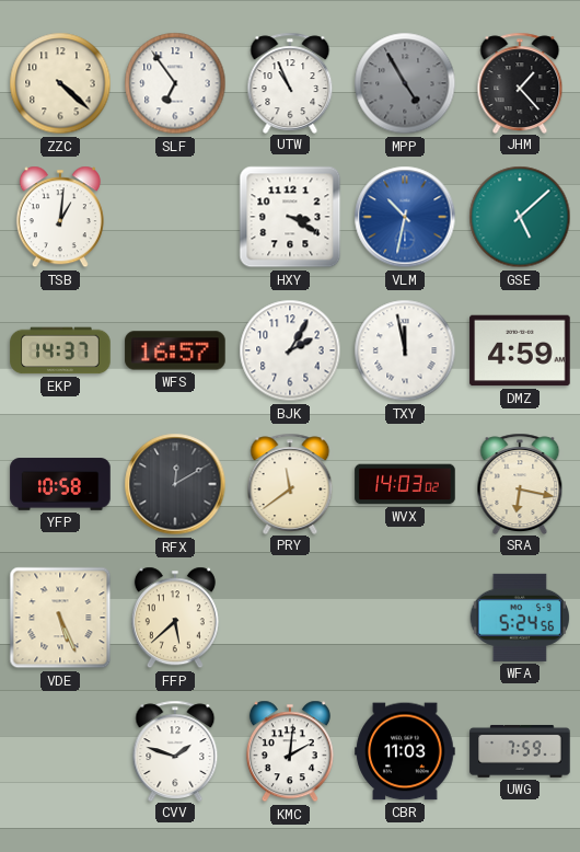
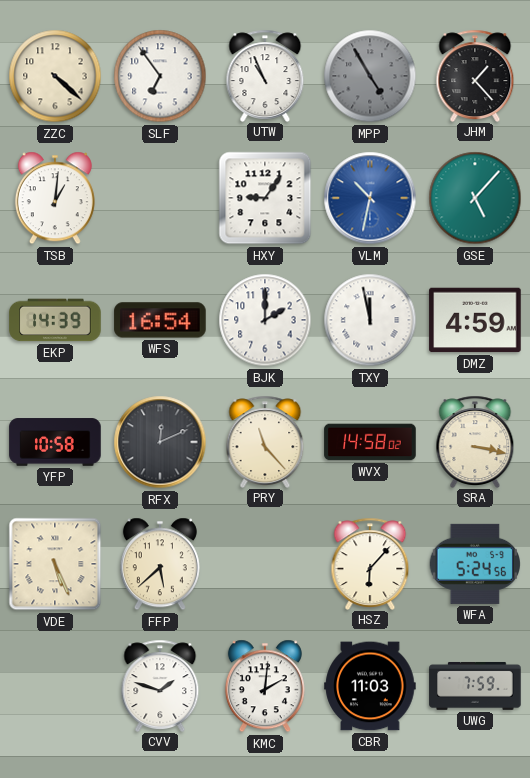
HXY: 3:20 -> 9:06
GSE: 5:08 -> 5:07
EKP: 14:37 -> 14:39
WFS: 16:57 -> 16:54
BJK: 2:05 -> 2:00
RFX: 12:10 -> 12:11
PRY: 11:39 -> 11:23
WVX: 14:03 -> 14:58
SRA: 6:17 -> 3:17
HSZ: none -> 6:07
